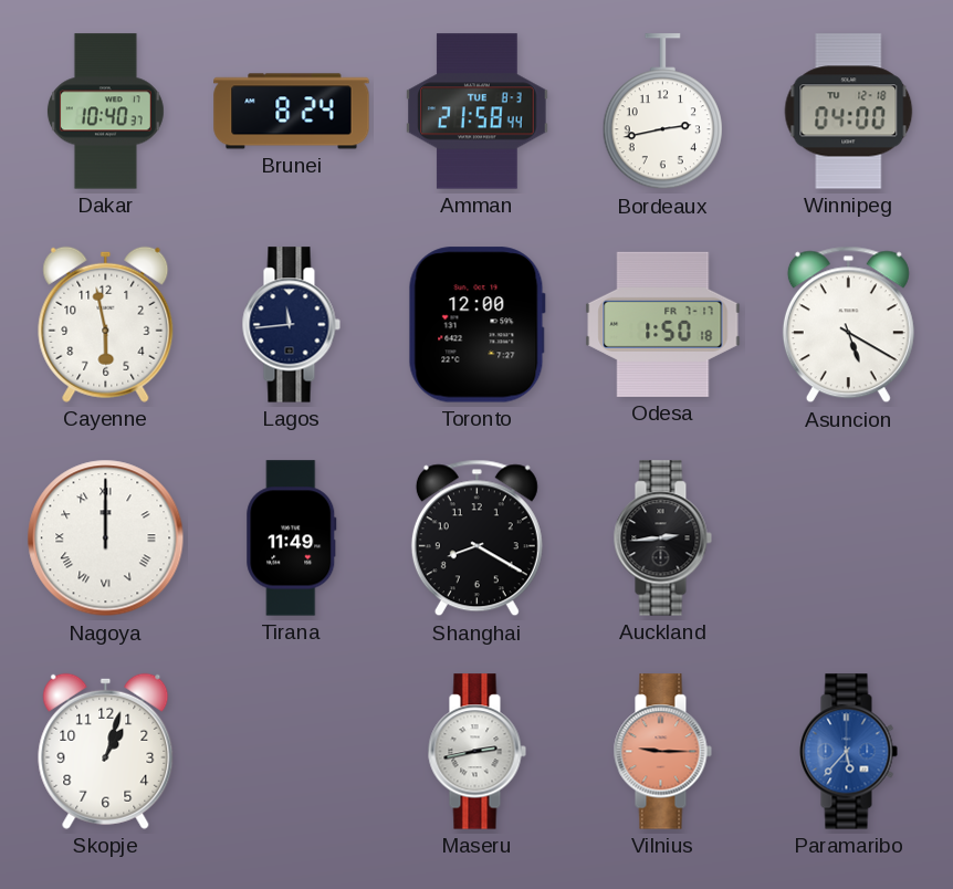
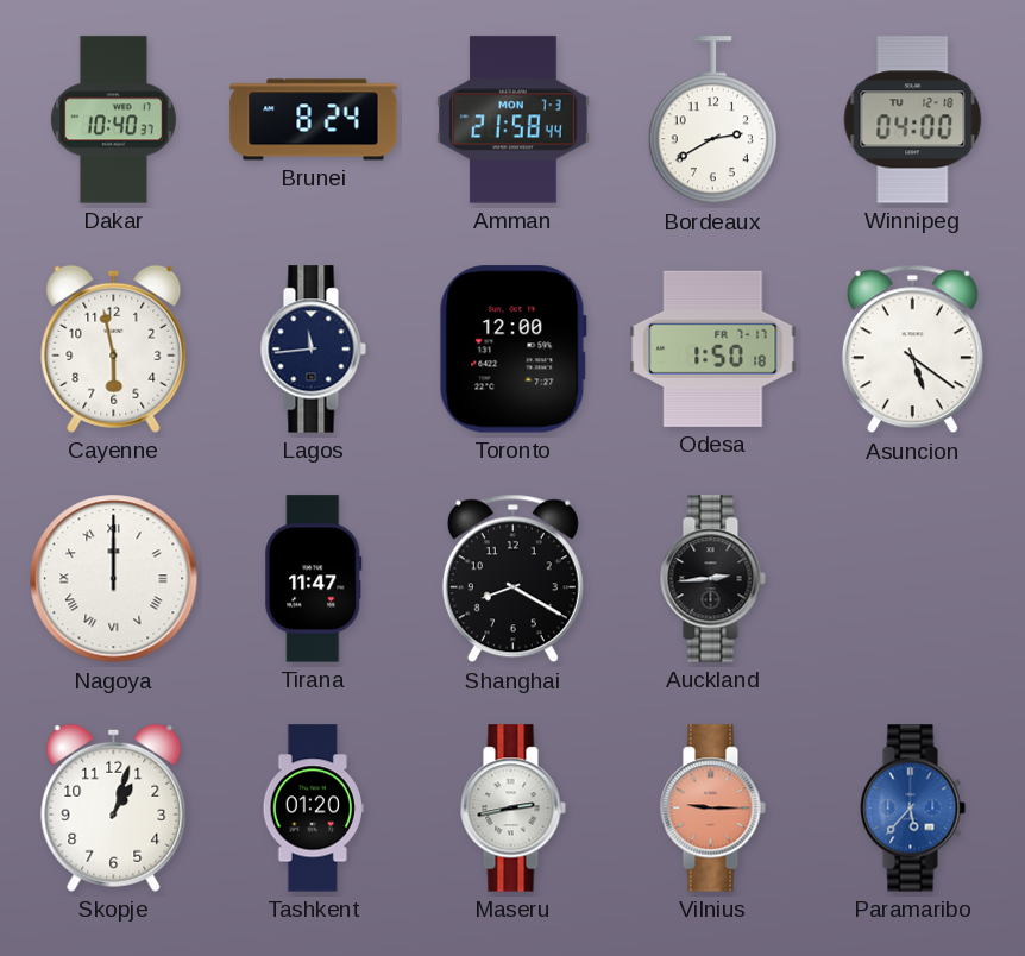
Amman date: TUE 8-3 -> MON 7-3
Bordeaux: 2:43 -> 2:40
Asuncion: 5:20 -> 5:21
Tirana: 11:49 -> 11:47
Tashkent: none -> 01:20
